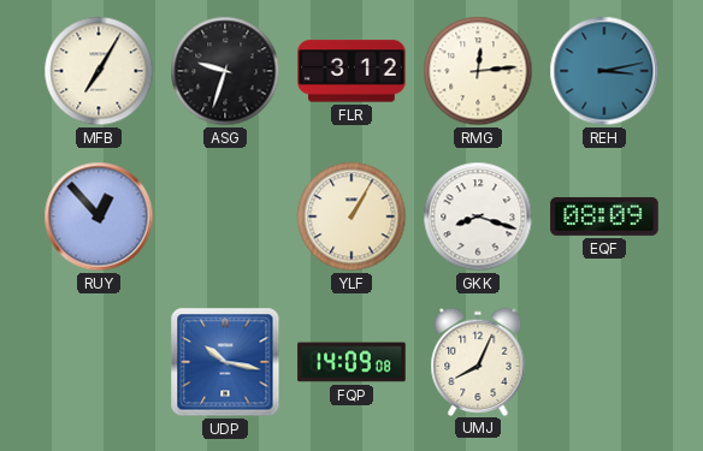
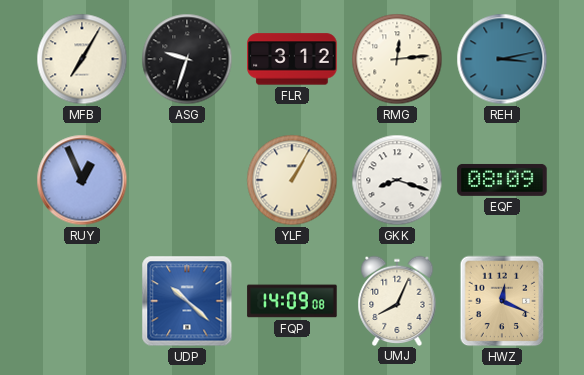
RUY: 12:53 -> 12:56
UDP: 10:17 -> 10:22
HWZ: none -> 12:19
